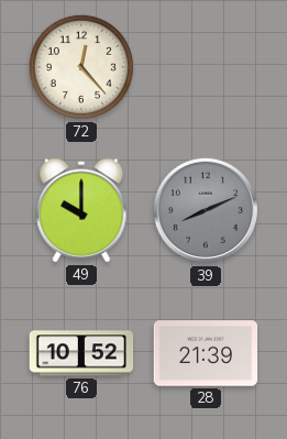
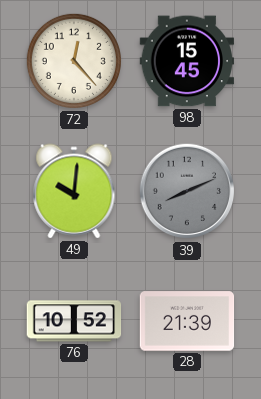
98: none -> 15:45
49: 10:00 -> 10:01
